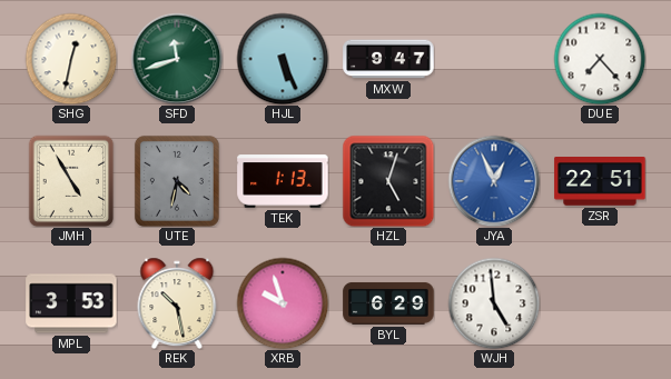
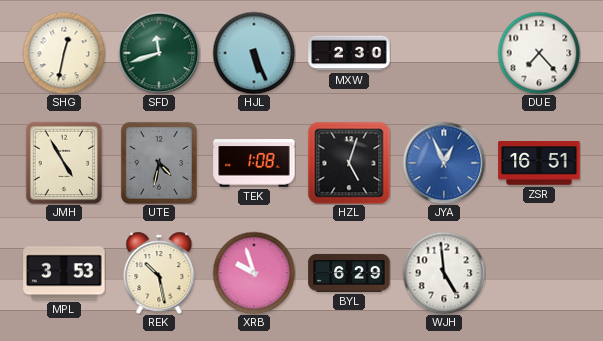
MXW: 9:47 -> 2:30
TEK: 1:13 -> 1:08
ZSR: 22:51 -> 16:51
